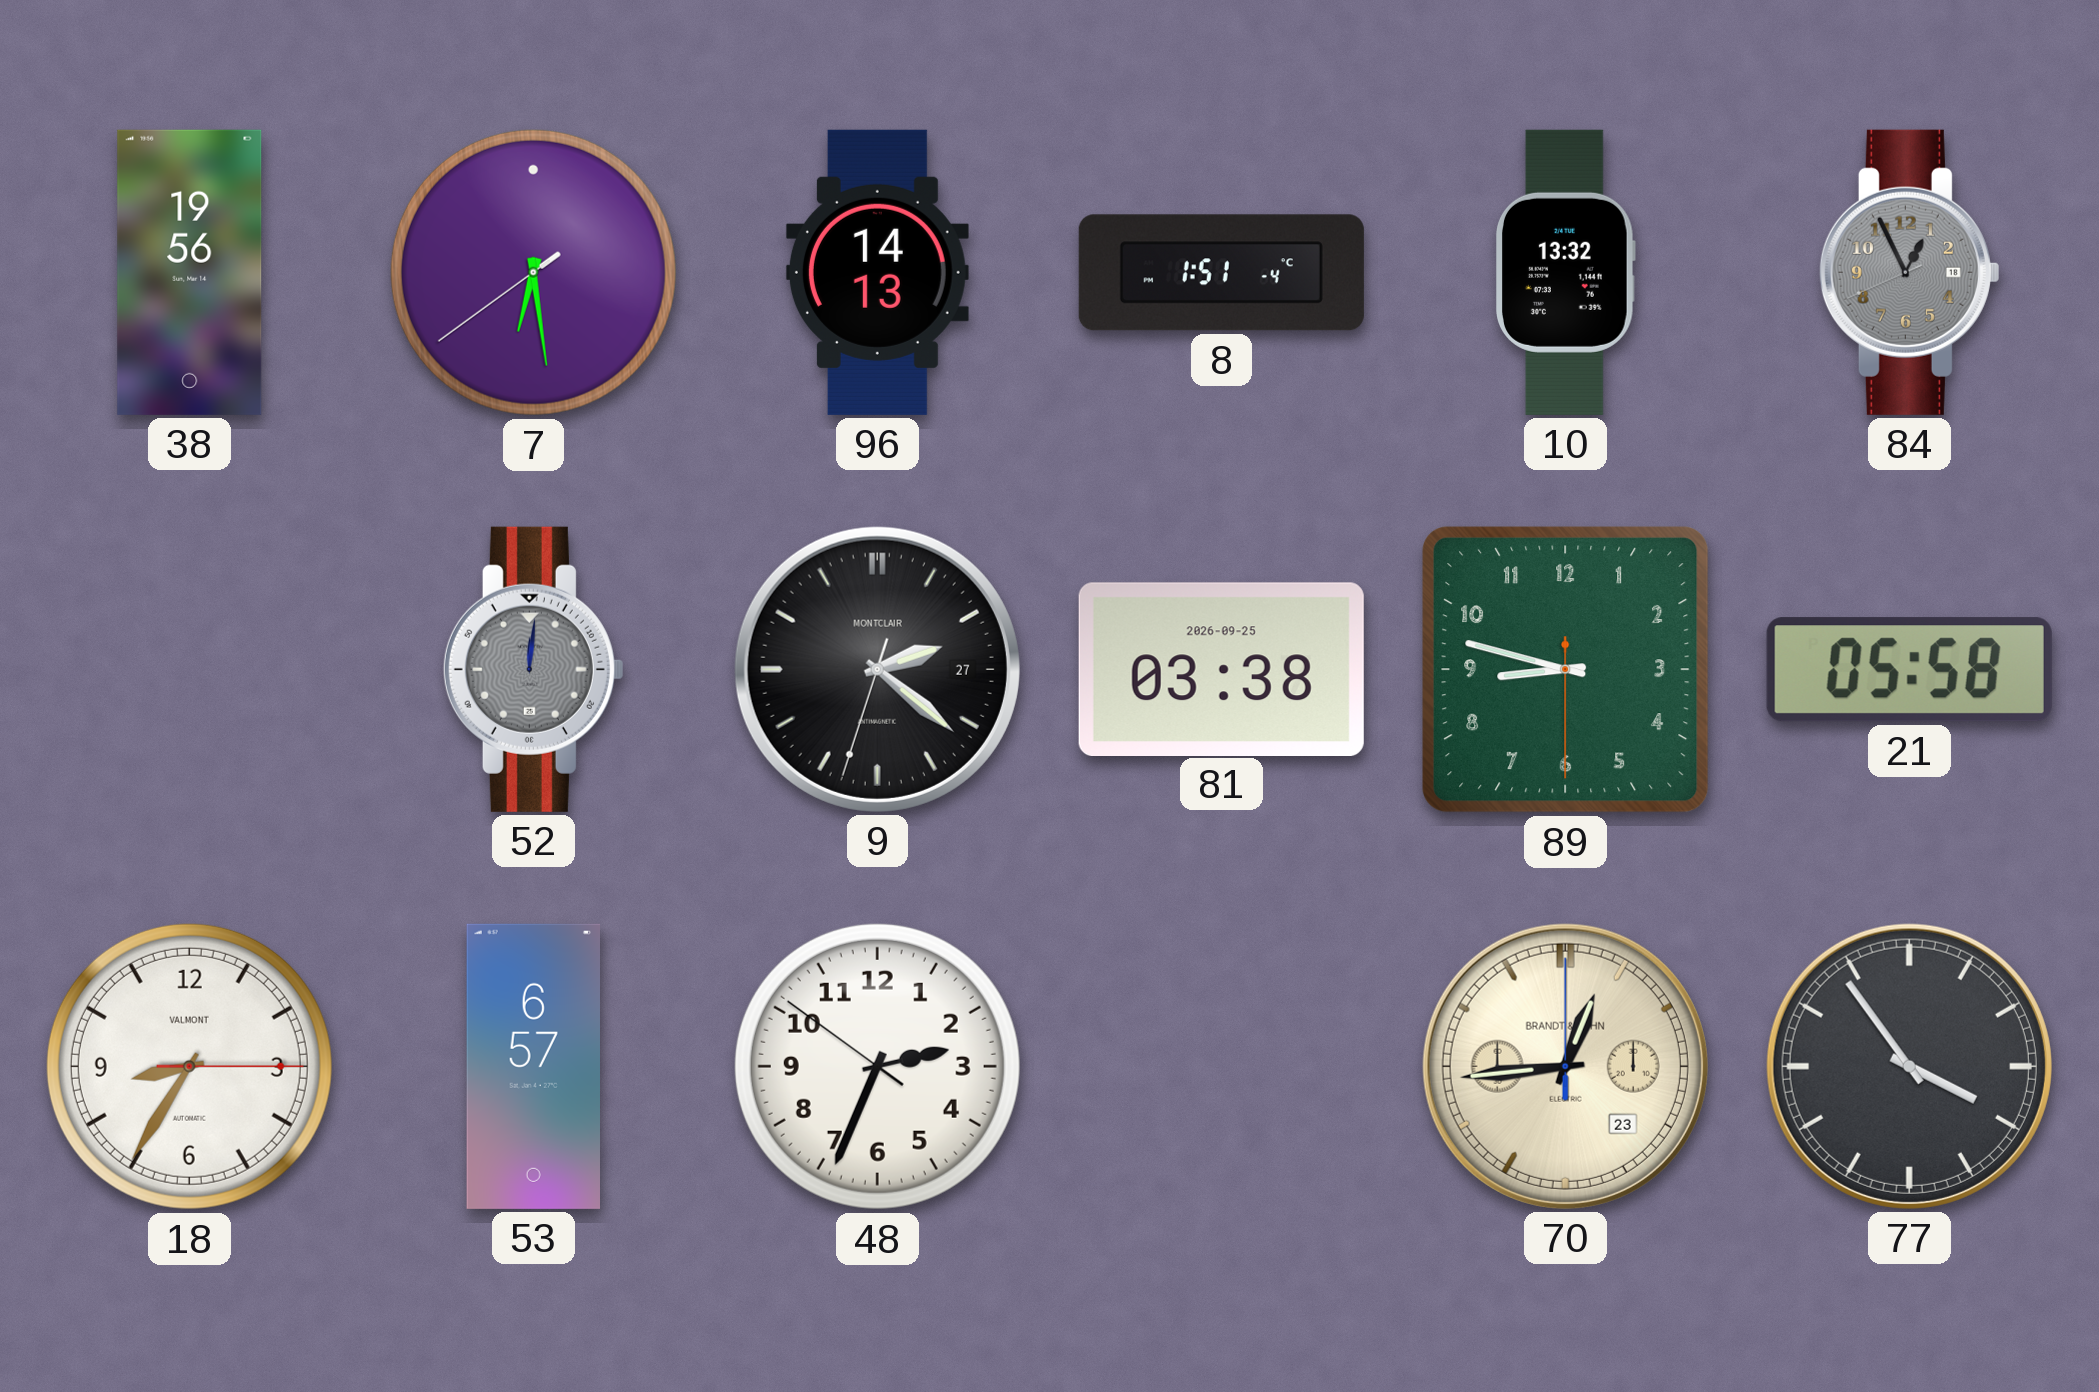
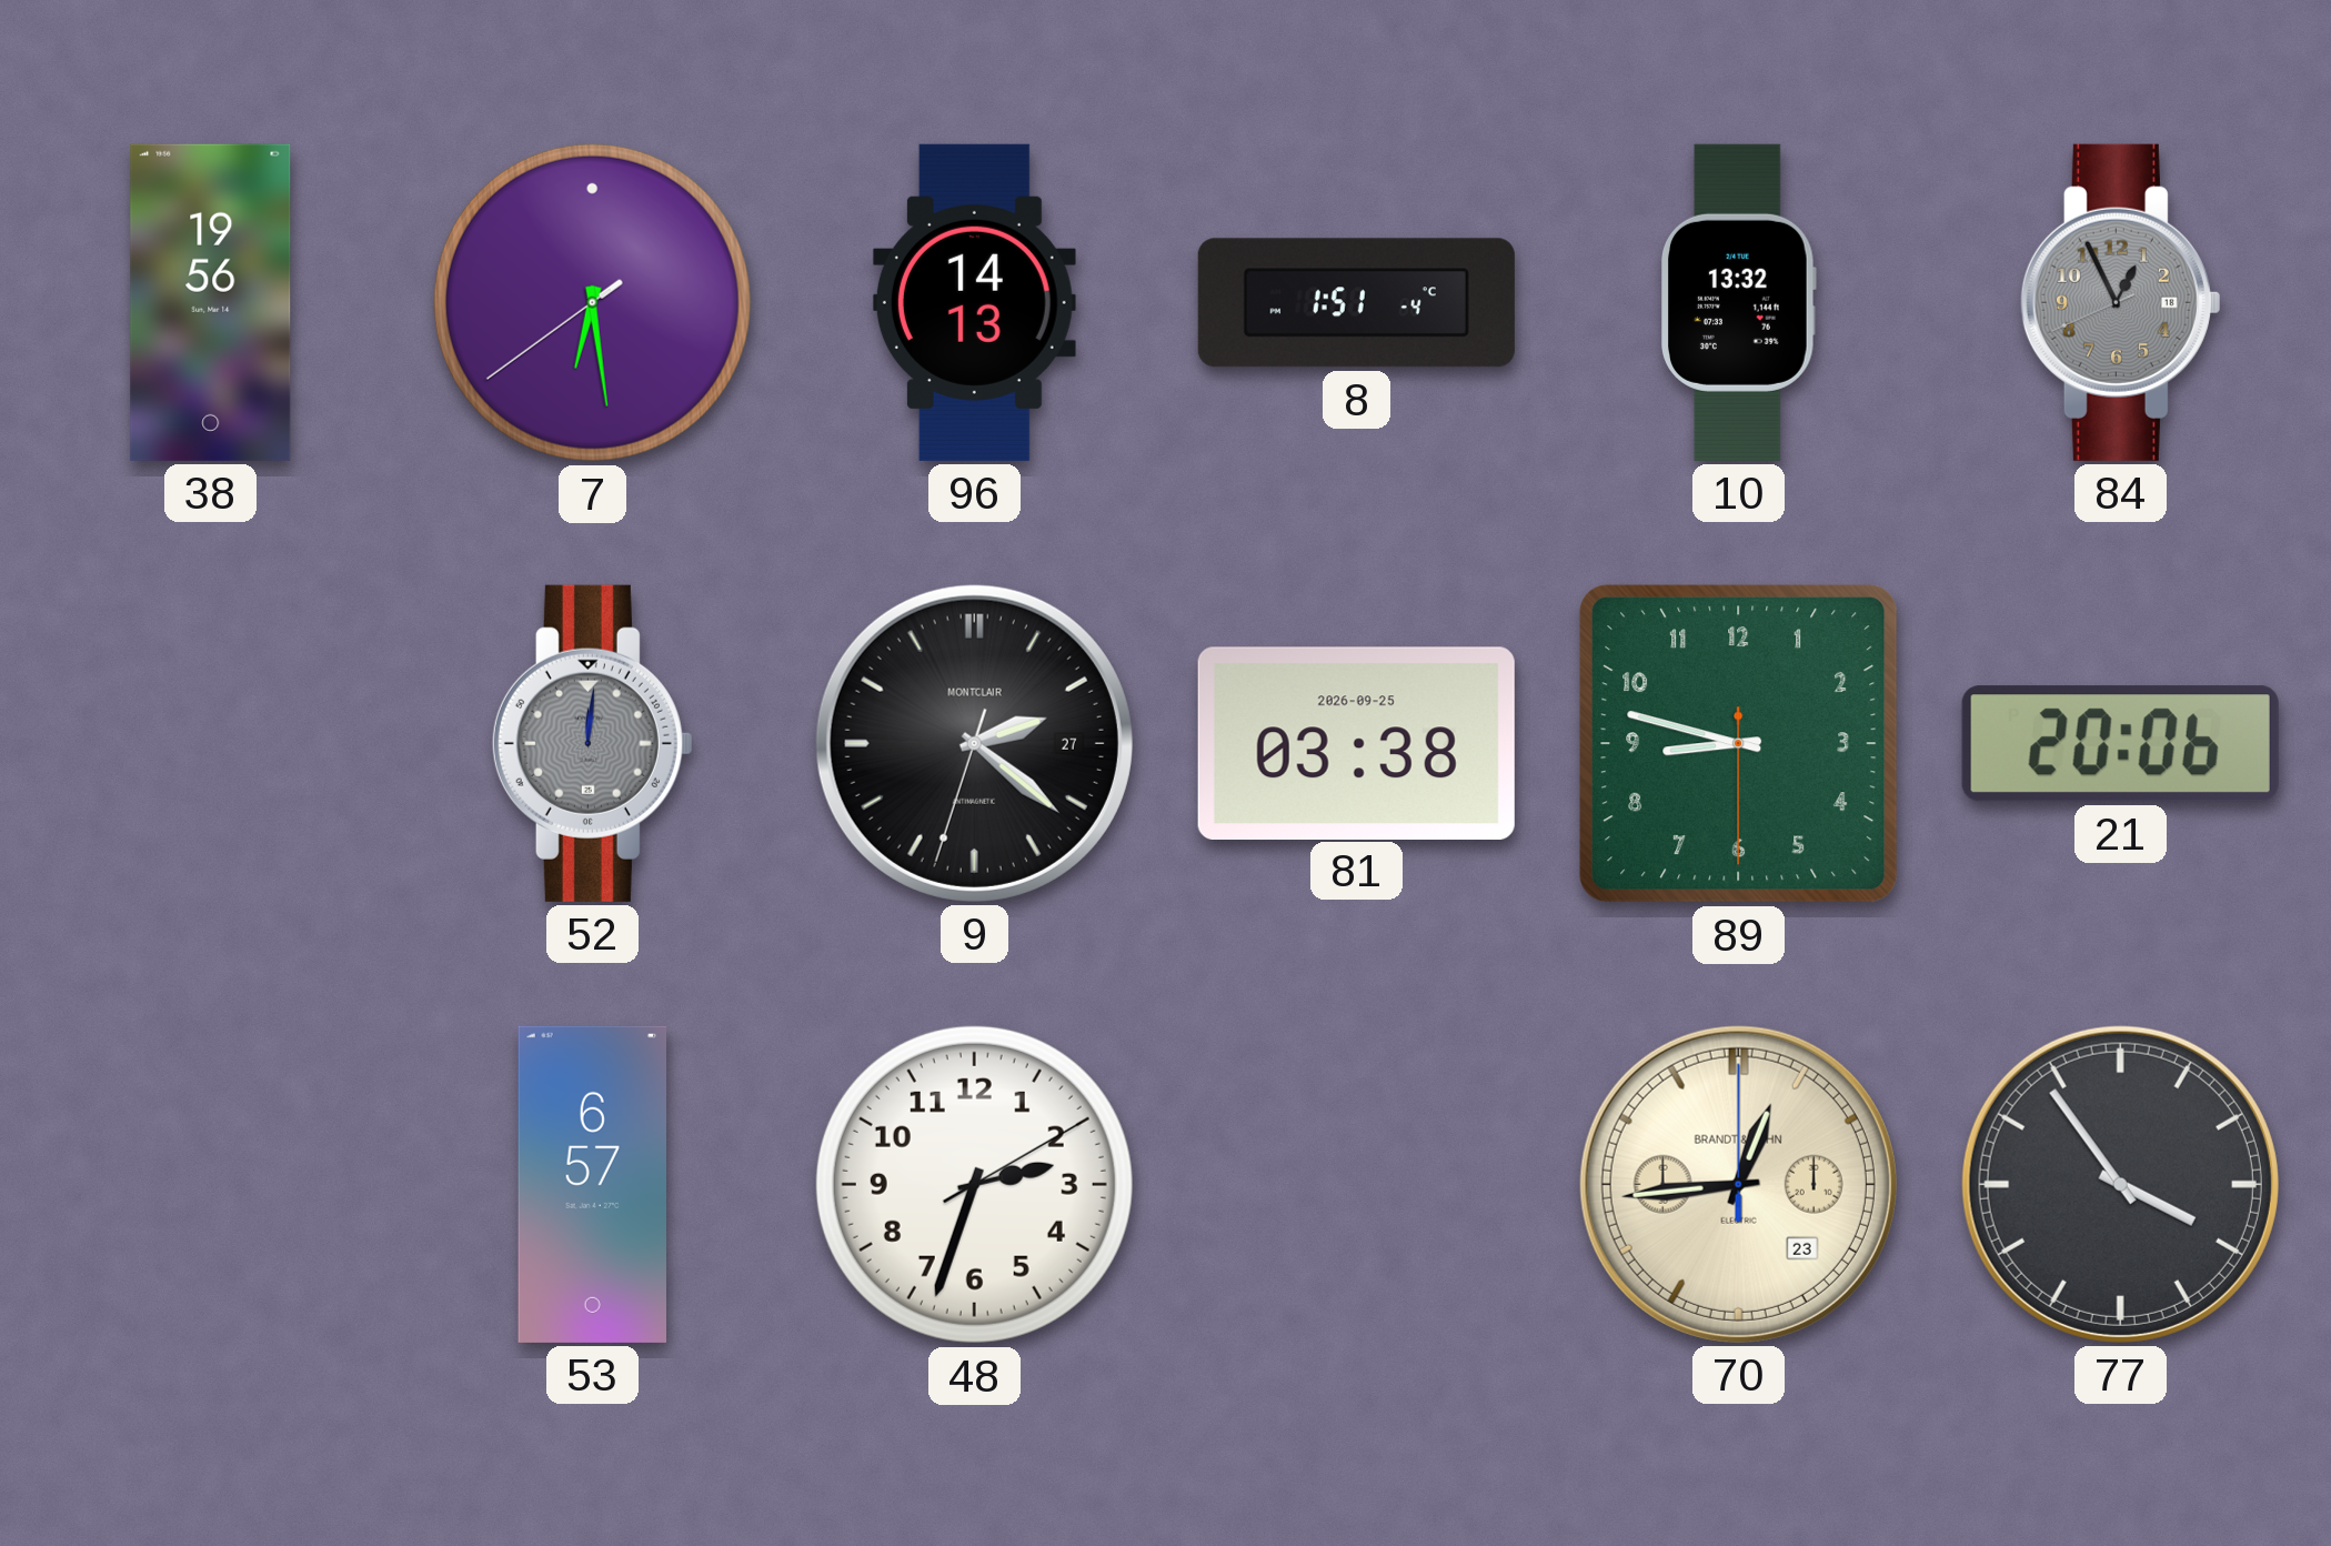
21: 05:58 -> 20:06
18: 8:35 -> none
48: 2:33:51 -> 2:33:10
